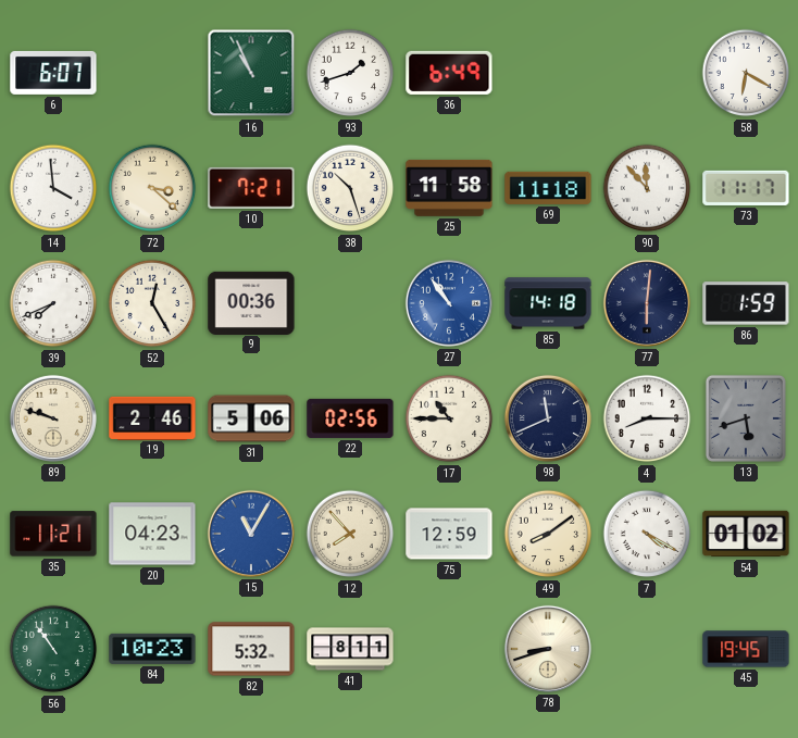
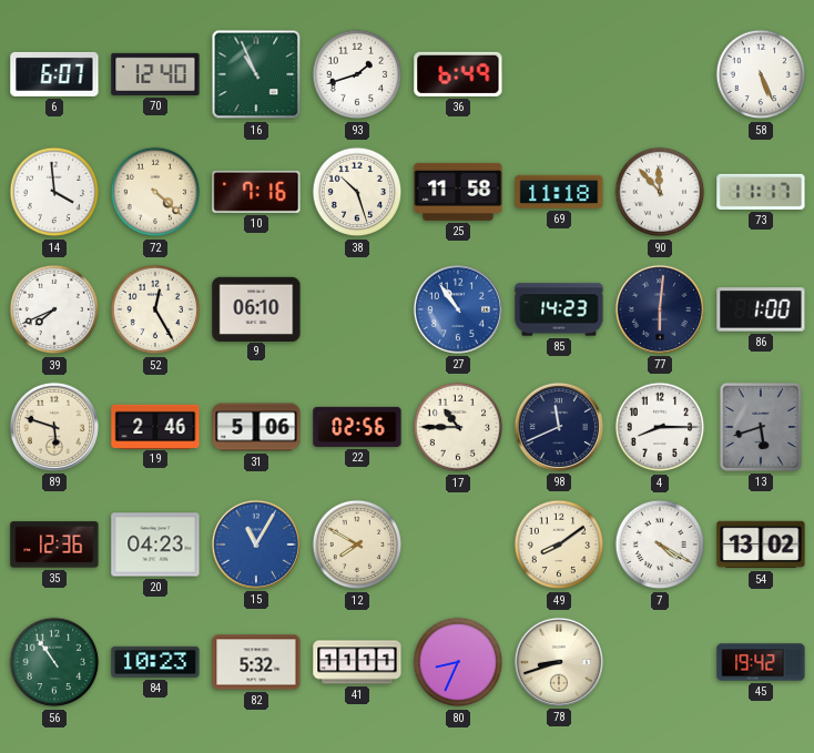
70: none -> 12:40
58: 6:20 -> 5:26
72: 3:22 -> 4:22
10: 7:21 -> 7:16
9: 00:36 -> 06:10
85: 14:18 -> 14:23
86: 1:59 -> 1:00
89: 9:48 -> 5:48
35: 11:21 -> 12:36
12: 7:53 -> 7:50
75: 12:59 -> none
54: 01:02 -> 13:02
41: 8:11 -> 11:11
80: none -> 8:34
45: 19:45 -> 19:42
